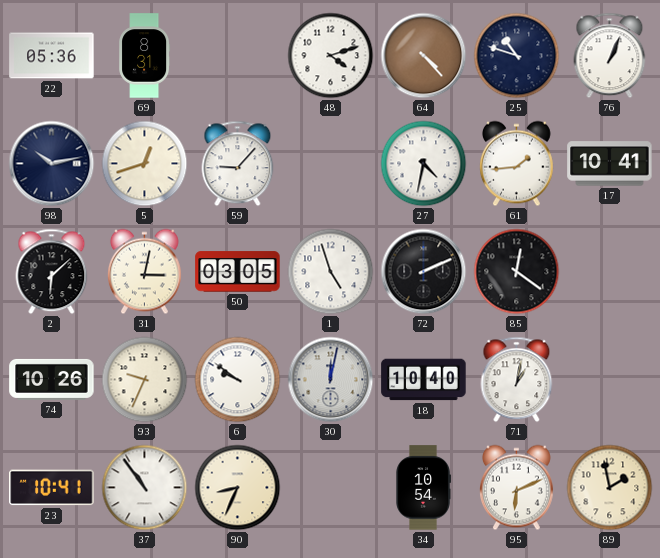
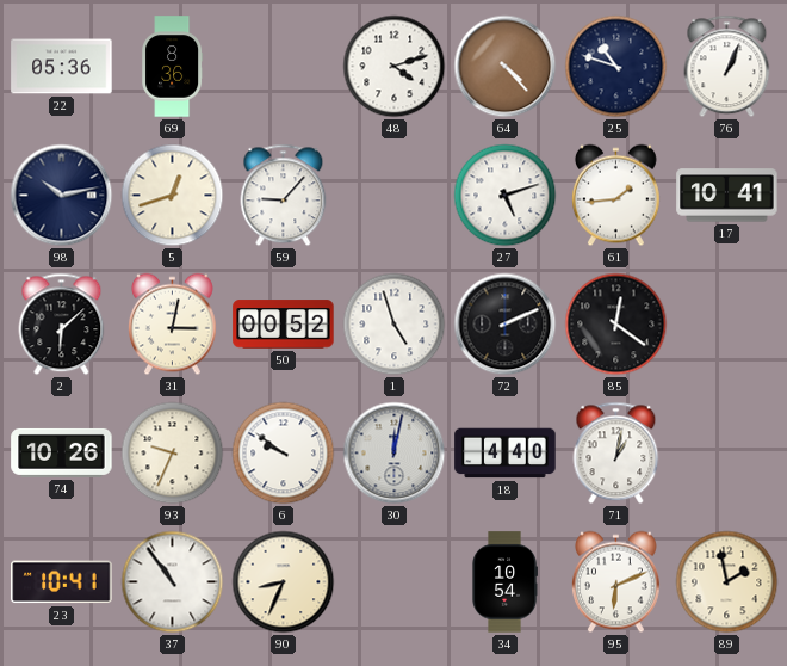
69: 8:31 -> 8:36
27: 4:32 -> 5:12
50: 03:05 -> 00:52
18: 10:40 -> 4:40
